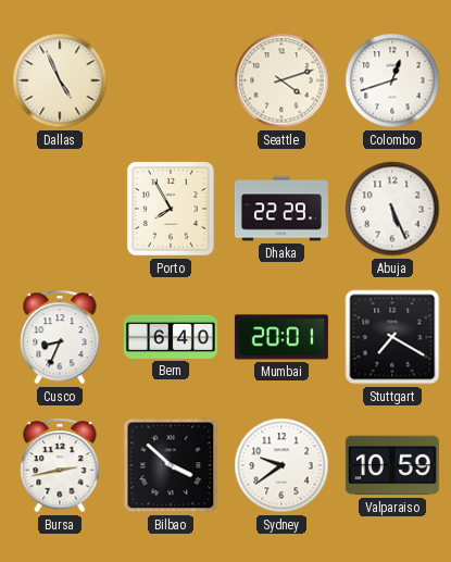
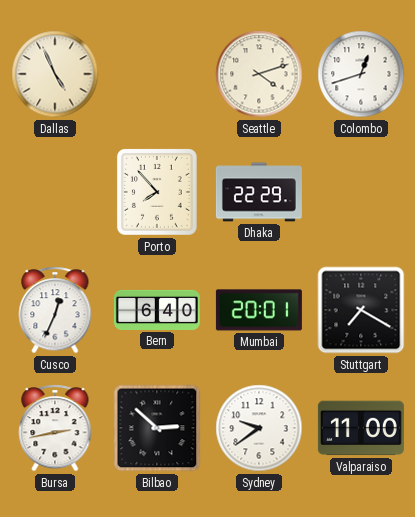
Porto: 7:55 -> 7:53
Abuja: 5:26 -> none
Cusco: 8:34 -> 12:34
Bilbao: 3:52 -> 2:52
Valparaiso: 10:59 -> 11:00
